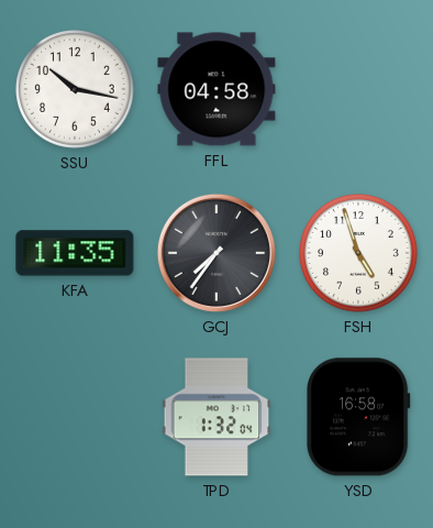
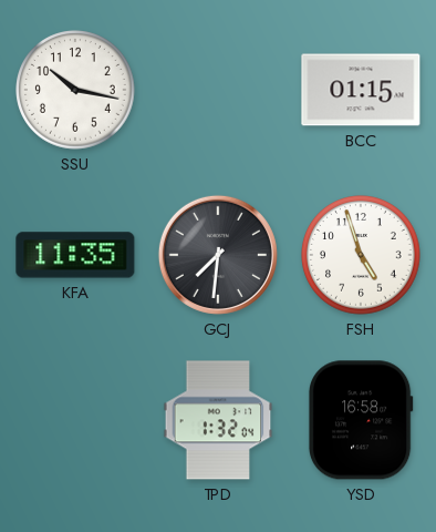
FFL: 04:58 -> none
BCC: none -> 01:15
GCJ: 7:36 -> 7:31
